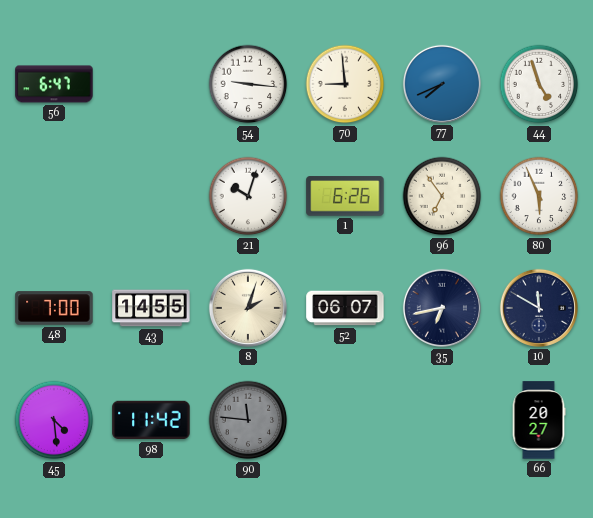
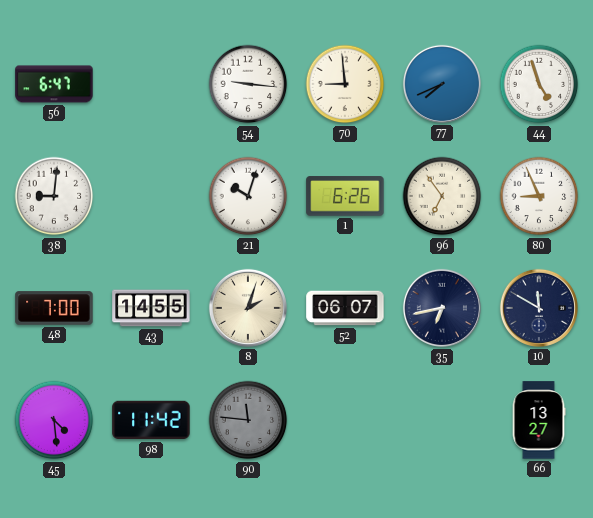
38: none -> 9:01
80: 5:56 -> 8:56
66: 20:27 -> 13:27
